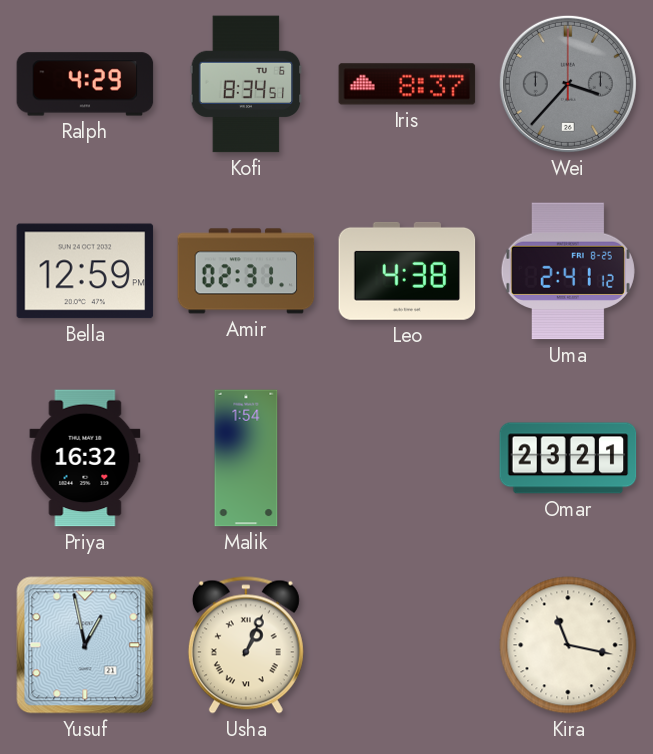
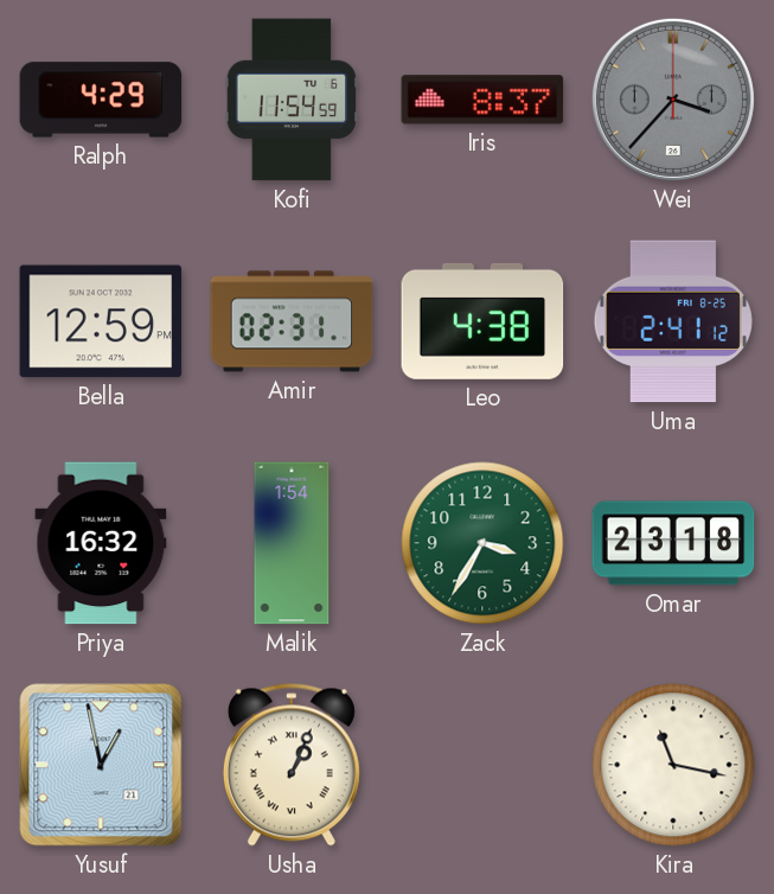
Kofi: 8:34 -> 11:54
Zack: none -> 3:35
Omar: 23:21 -> 23:18
